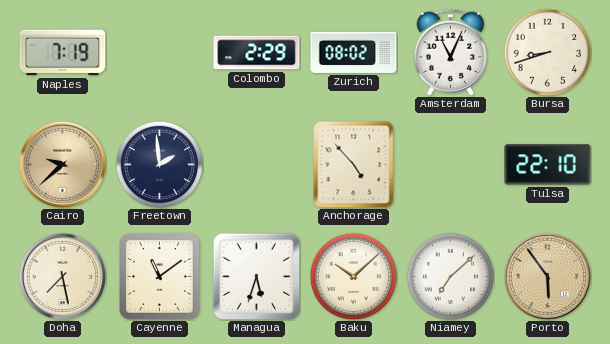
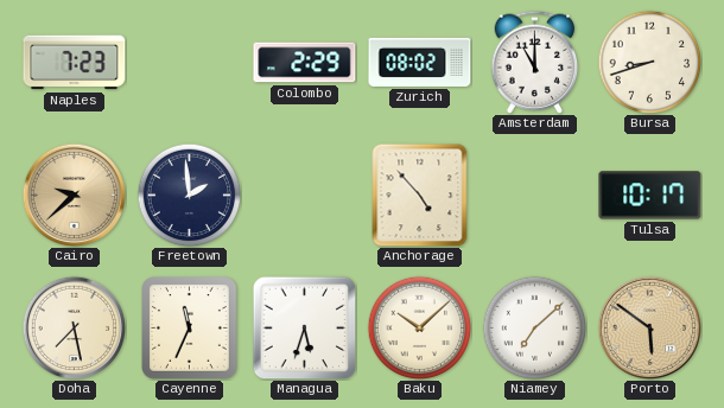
Naples: 7:19 -> 7:23
Amsterdam: 11:04 -> 11:00
Tulsa: 22:10 -> 10:17
Cayenne: 11:09 -> 11:34
Porto: 5:54 -> 5:51
